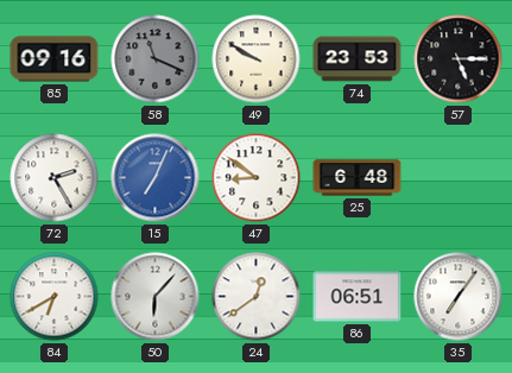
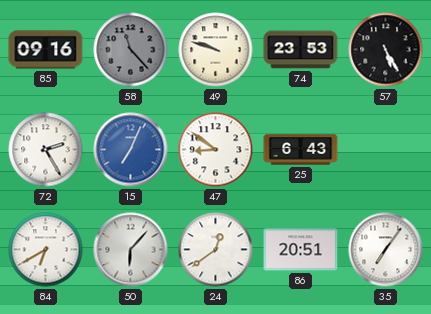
58: 11:19 -> 11:23
49: 9:50 -> 9:48
57: 5:15 -> 5:25
25: 6:48 -> 6:43
86: 06:51 -> 20:51
